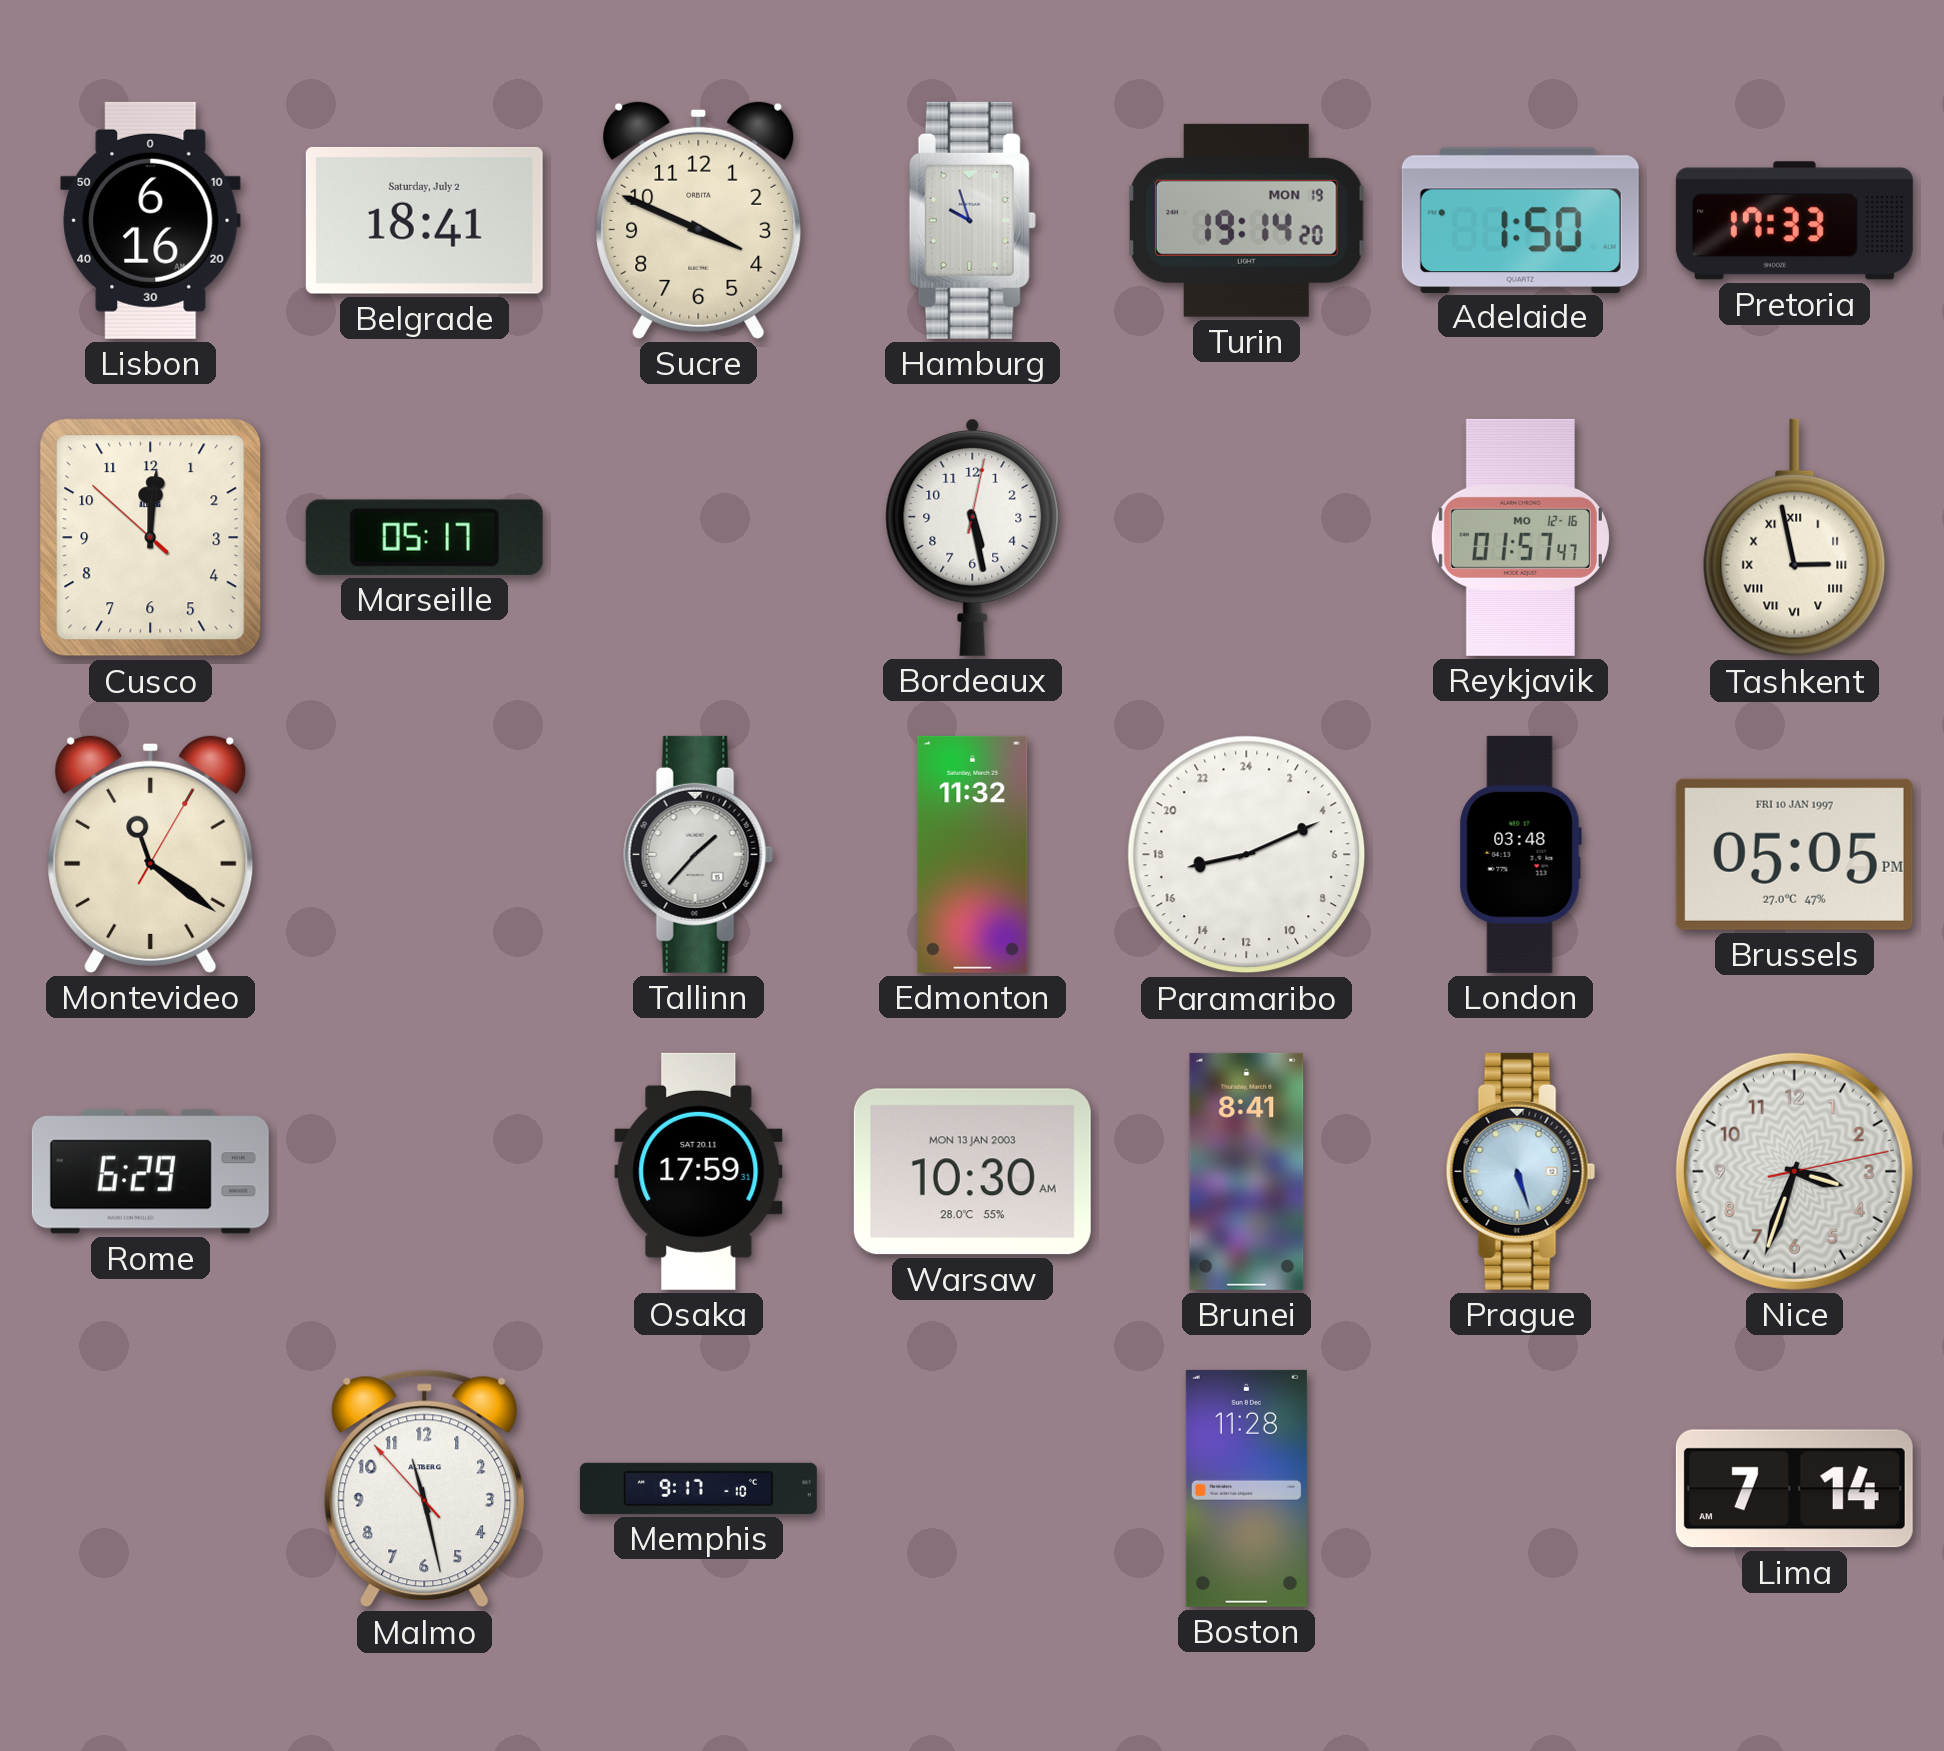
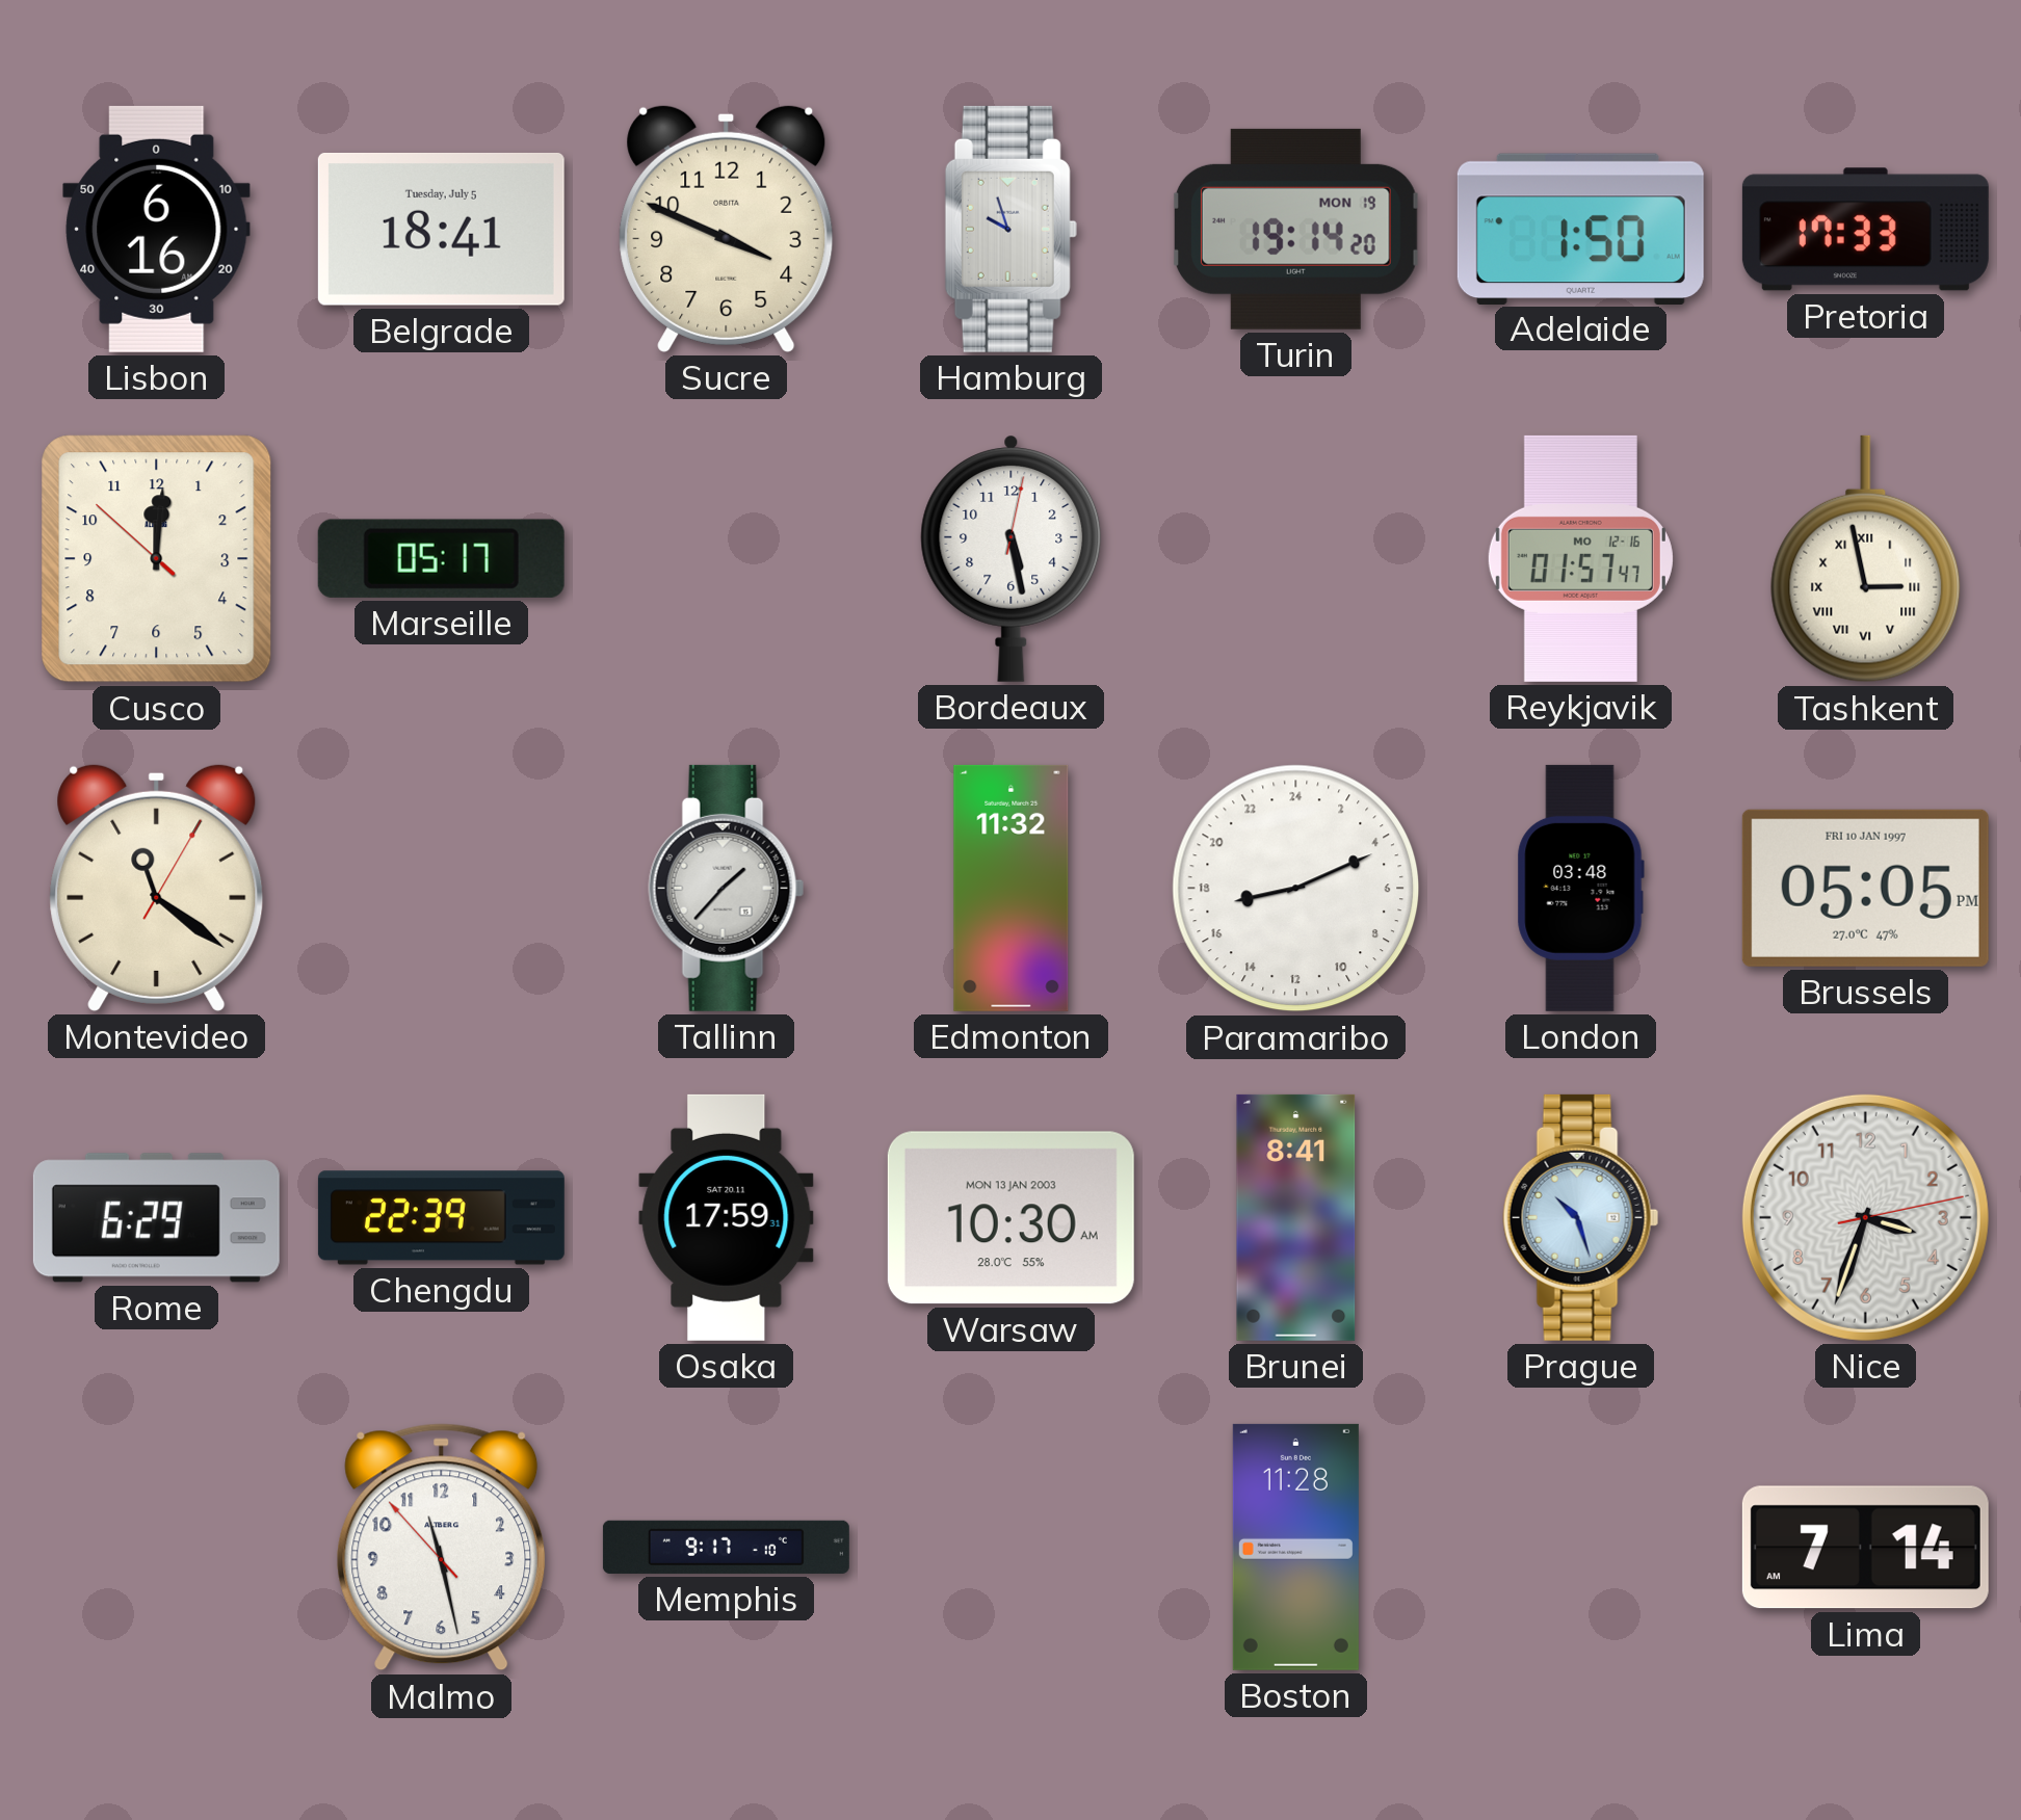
Belgrade date: Saturday, July 2 -> Tuesday, July 5
Chengdu: none -> 22:39
Prague: 5:27 -> 10:27
